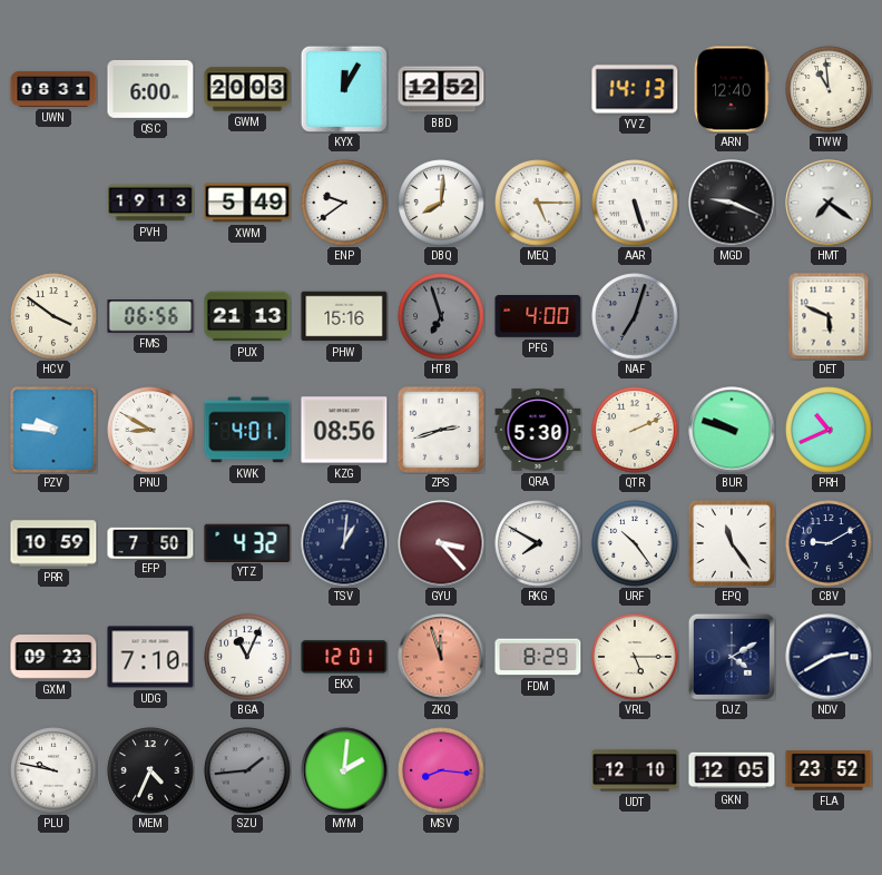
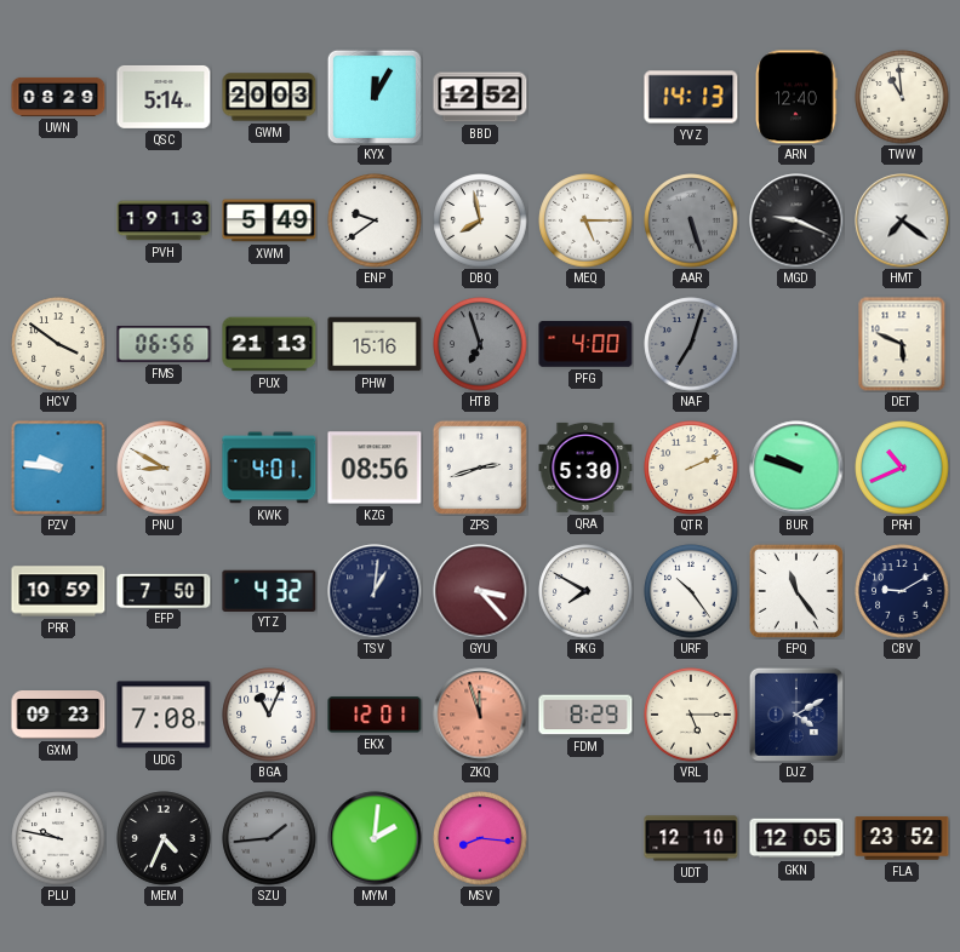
UWN: 08:31 -> 08:29
QSC: 6:00 -> 5:14
DBQ: 8:01 -> 7:58
AAR dial: white -> grey
UDG: 7:10 -> 7:08
NDV: 2:40 -> none
